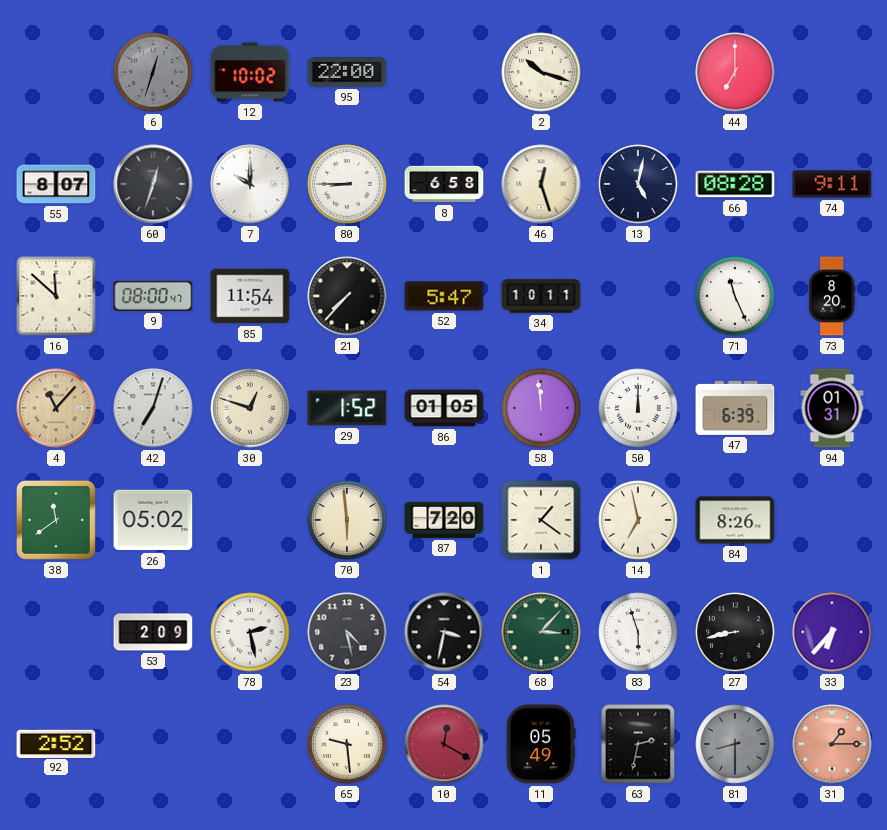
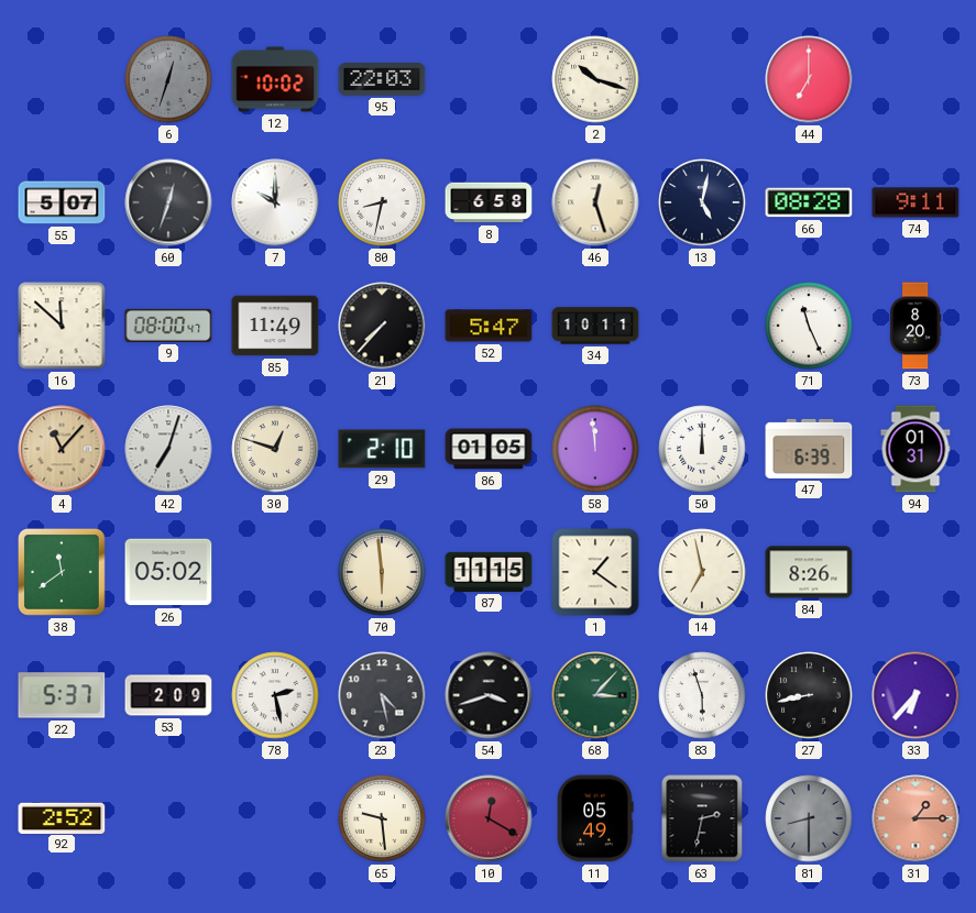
95: 22:00 -> 22:03
55: 8:07 -> 5:07
80: 8:45 -> 8:32
85: 11:54 -> 11:49
29: 1:52 -> 2:10
87: 7:20 -> 11:15
22: none -> 5:37
54: 3:32 -> 3:42
